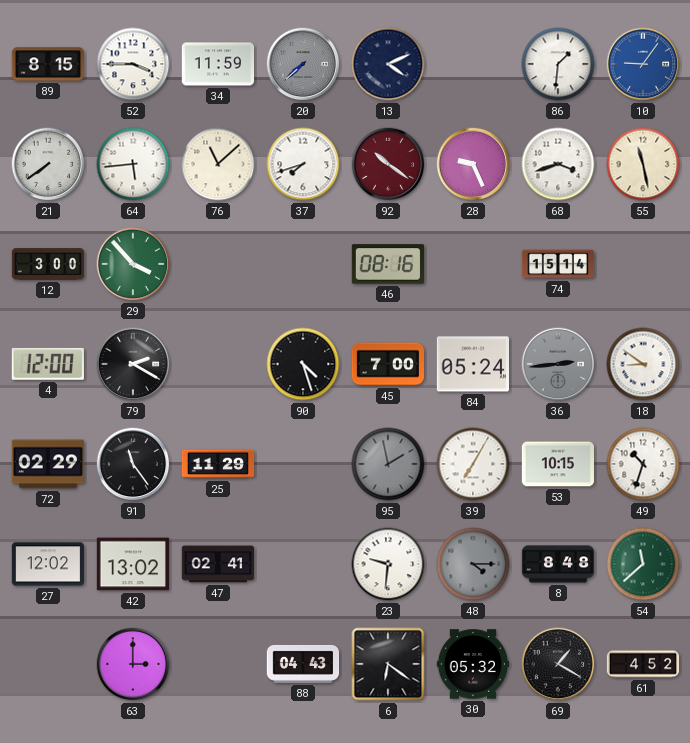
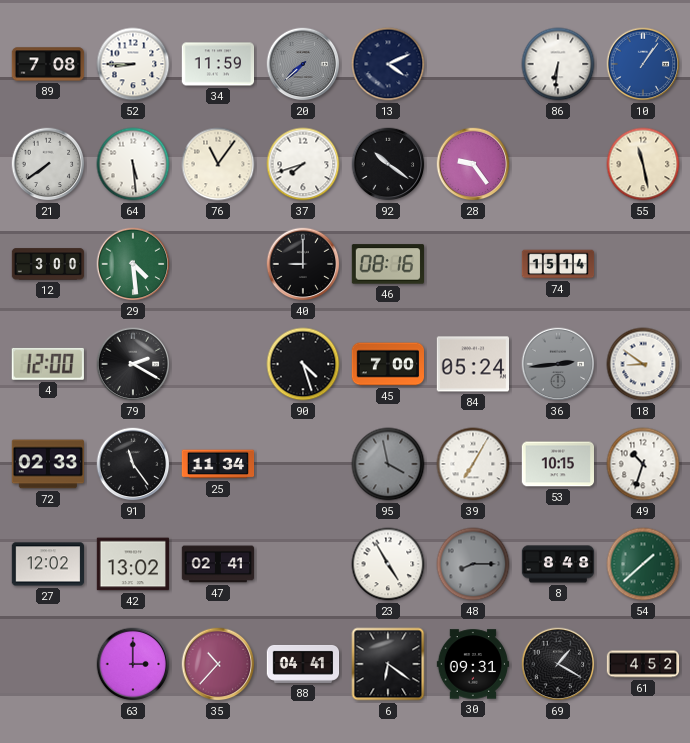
89: 8:15 -> 7:08
52: 3:45 -> 8:45
86: 1:31 -> 6:31
10: 9:06 -> 1:06
64: 5:44 -> 5:29
76: 11:08 -> 11:06
92 dial: burgundy -> black
28: 9:26 -> 9:24
68: 3:42 -> none
29: 3:53 -> 4:29
40: none -> 9:00
72: 02:29 -> 02:33
25: 11:29 -> 11:34
95: 1:58 -> 3:58
23: 9:31 -> 4:55
48: 4:15 -> 8:15
54: 11:38 -> 1:38
35: none -> 10:37
88: 04:43 -> 04:41
30: 05:32 -> 09:31
